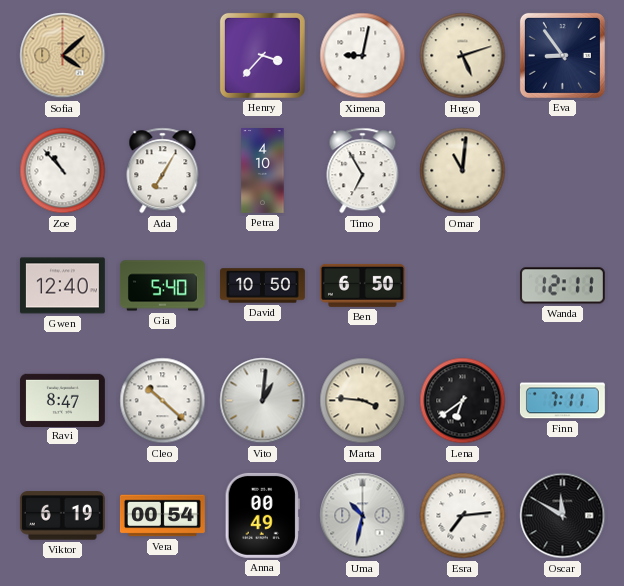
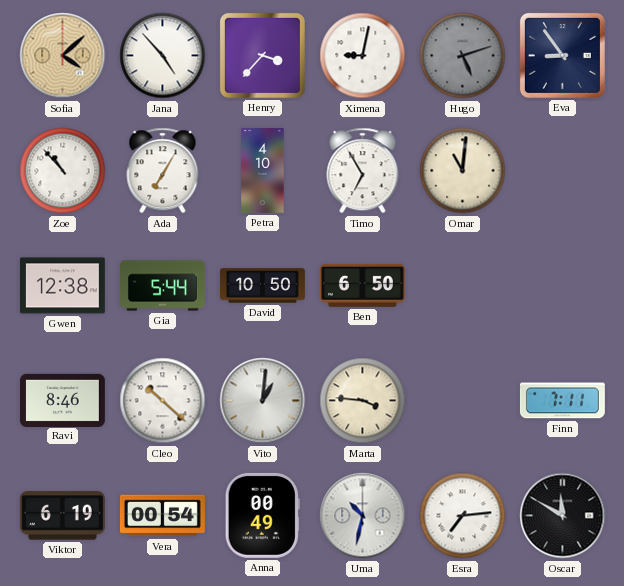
Jana: none -> 4:53
Hugo dial: cream -> grey
Gwen: 12:40 -> 12:38
Gia: 5:40 -> 5:44
Wanda: 12:11 -> none
Ravi: 8:47 -> 8:46
Lena: 6:39 -> none
